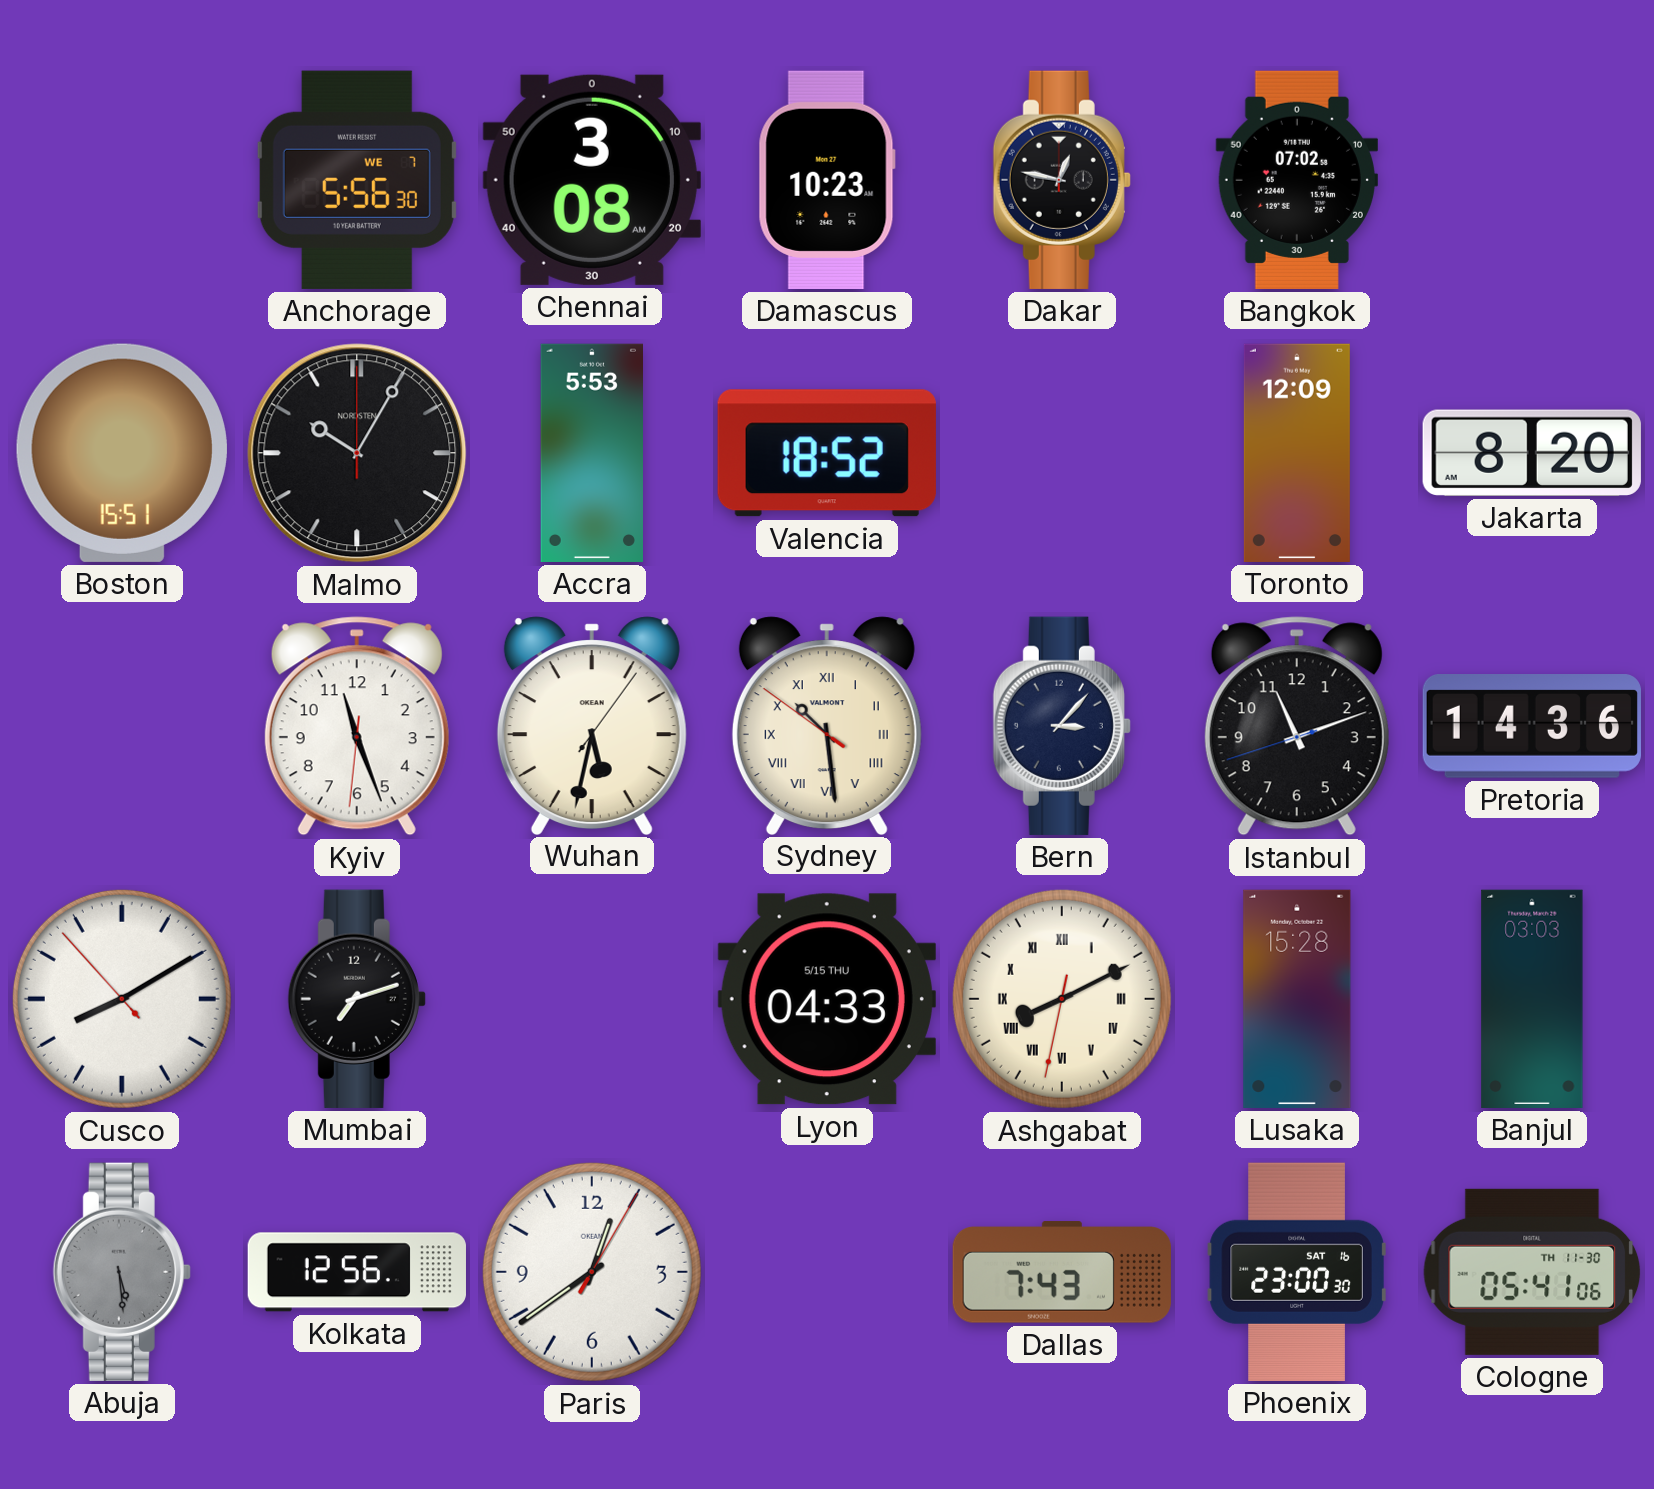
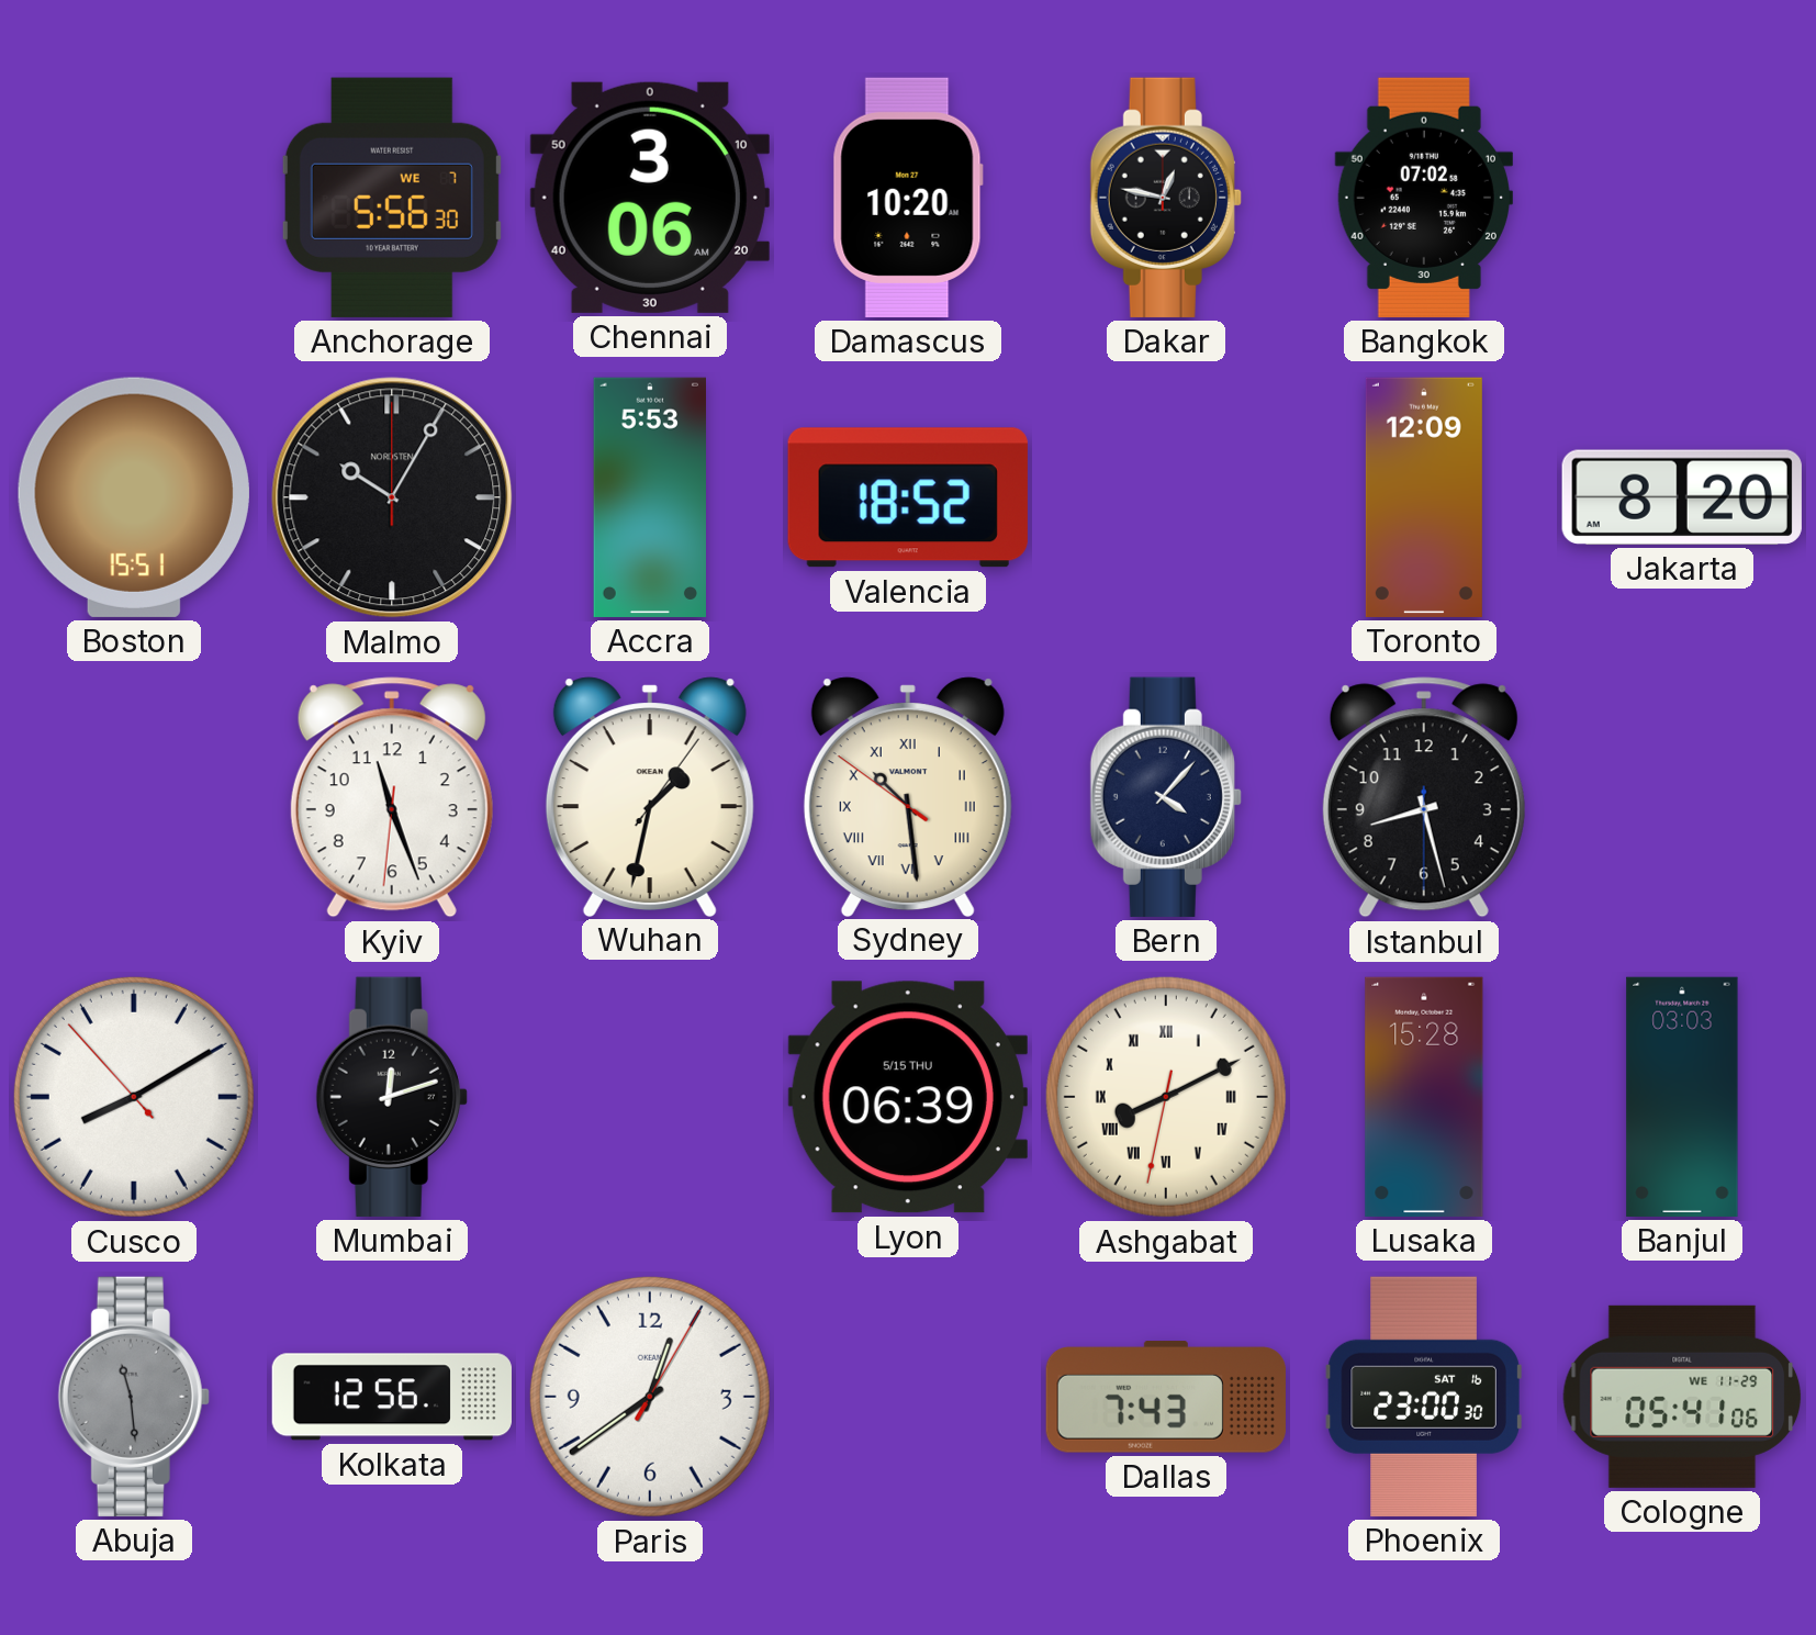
Chennai: 3:08 -> 3:06
Damascus: 10:23 -> 10:20
Wuhan: 5:32 -> 1:32
Bern: 3:07 -> 4:07
Istanbul: 11:11 -> 8:27
Pretoria: 14:36 -> none
Mumbai: 7:12 -> 12:12
Lyon: 04:33 -> 06:39
Abuja: 5:29 -> 11:29
Cologne date: TH 11-30 -> WE 11-29
